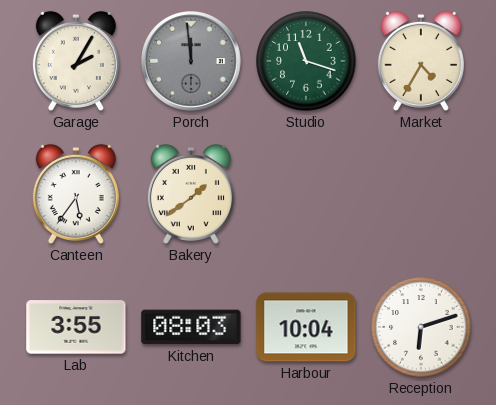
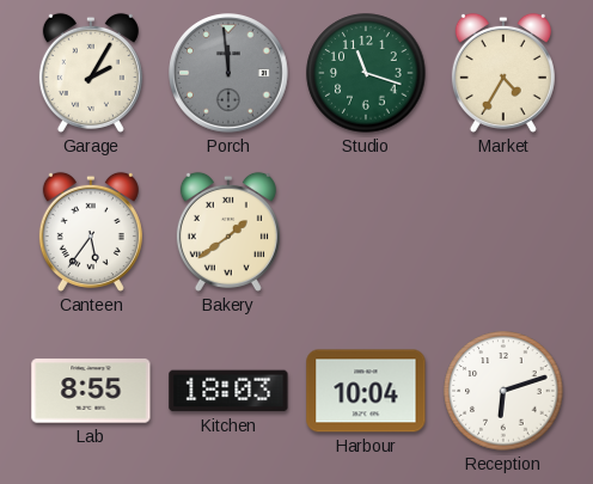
Lab: 3:55 -> 8:55
Kitchen: 08:03 -> 18:03
